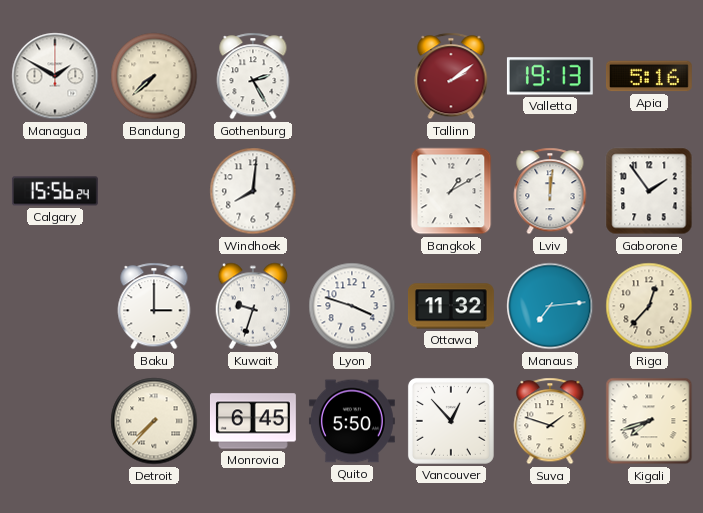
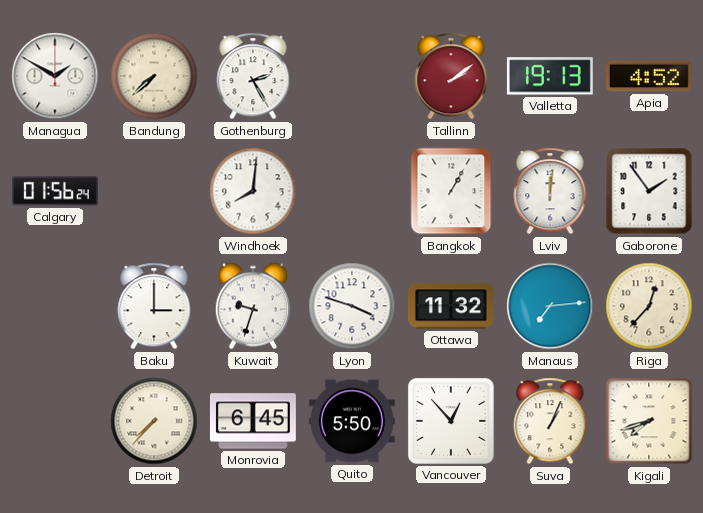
Apia: 5:16 -> 4:52
Calgary: 15:56 -> 01:56
Bangkok: 1:10 -> 1:05
Suva: 1:48 -> 1:04
